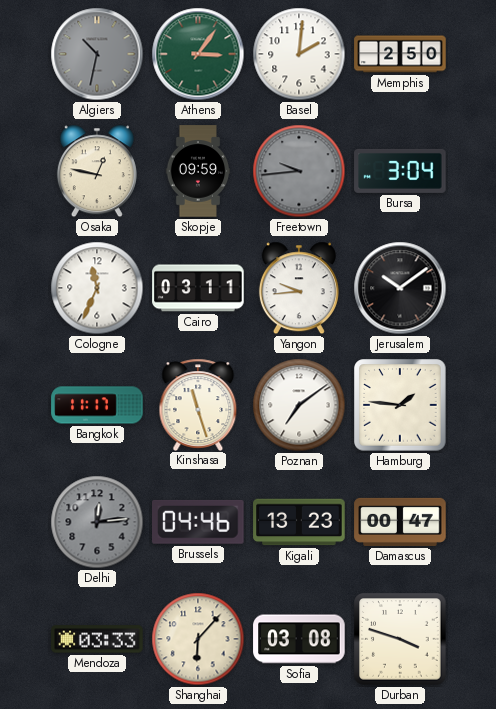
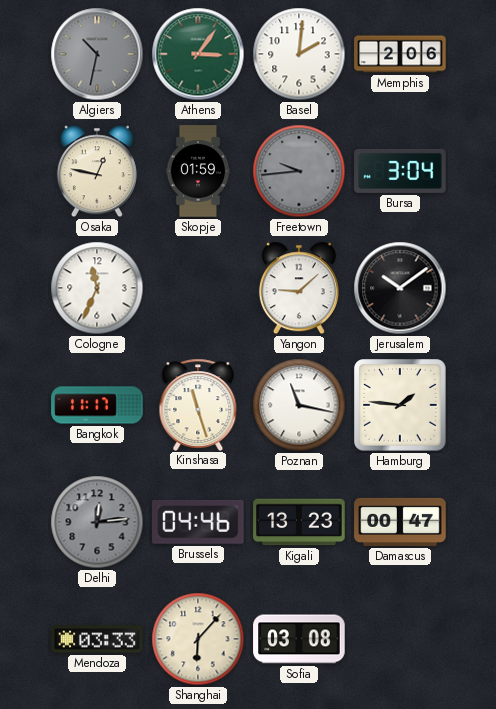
Memphis: 2:50 -> 2:06
Skopje: 09:59 -> 01:59
Cairo: 03:11 -> none
Yangon: 9:44 -> 9:08
Poznan: 7:09 -> 11:17
Durban: 3:48 -> none
